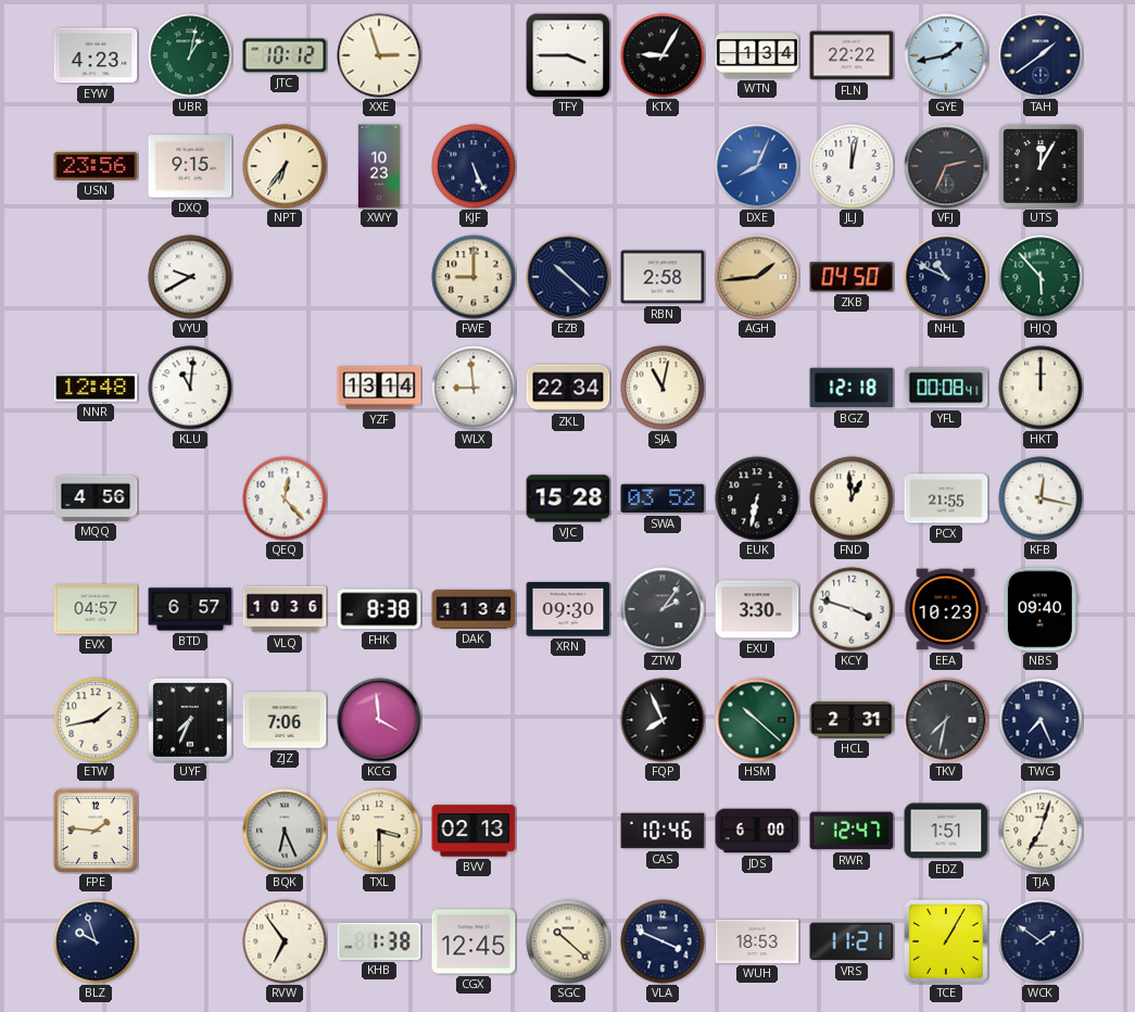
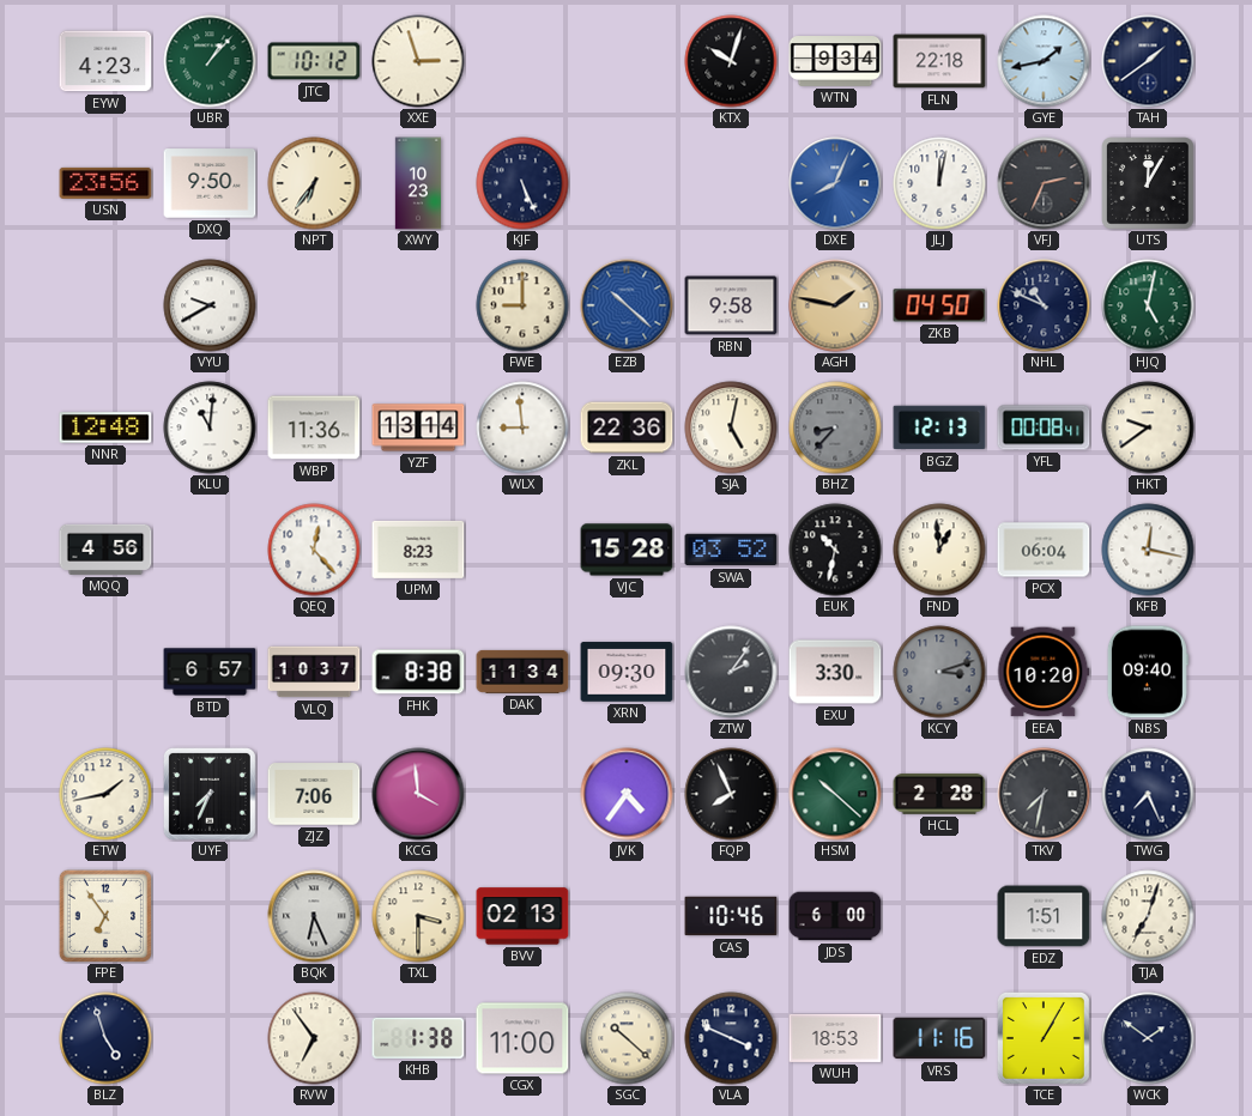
UBR: 1:02 -> 1:07
TFY: 3:45 -> none
KTX: 9:05 -> 10:03
WTN: 1:34 -> 9:34
FLN: 22:22 -> 22:18
DXQ: 9:15 -> 9:50
EZB dial: navy -> blue
RBN: 2:58 -> 9:58
AGH: 1:44 -> 1:47
HJQ: 5:53 -> 5:02
WBP: none -> 11:36
ZKL: 22:34 -> 22:36
SJA: 11:02 -> 5:02
BHZ: none -> 8:37
BGZ: 12:18 -> 12:13
HKT: 12:00 -> 9:39
UPM: none -> 8:23
EUK: 6:32 -> 10:32
PCX: 21:55 -> 06:04
EVX: 04:57 -> none
VLQ: 10:36 -> 10:37
KCY: 3:48 -> 3:12
KCY dial: white -> grey
EEA: 10:23 -> 10:20
JVK: none -> 4:36
HCL: 2:31 -> 2:28
FPE: 1:46 -> 6:54
RWR: 12:47 -> none
BLZ: 9:57 -> 4:57
CGX: 12:45 -> 11:00
VRS: 11:21 -> 11:16
